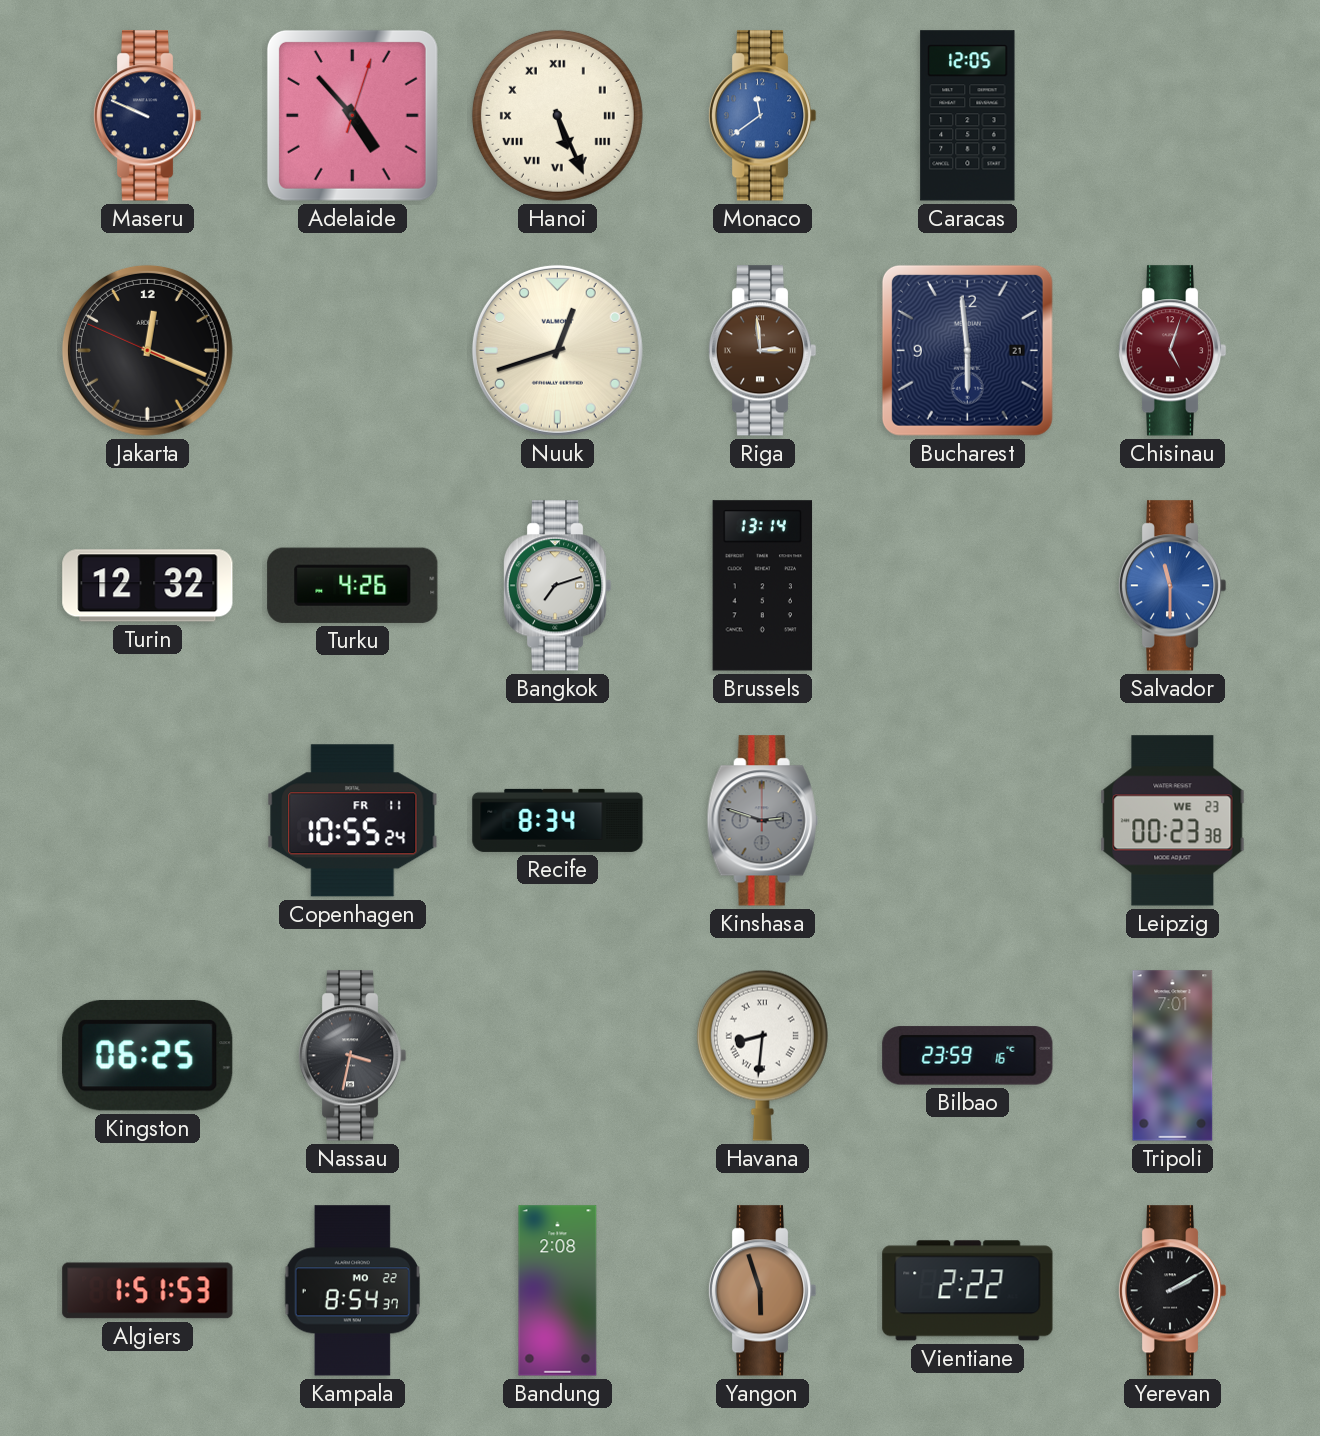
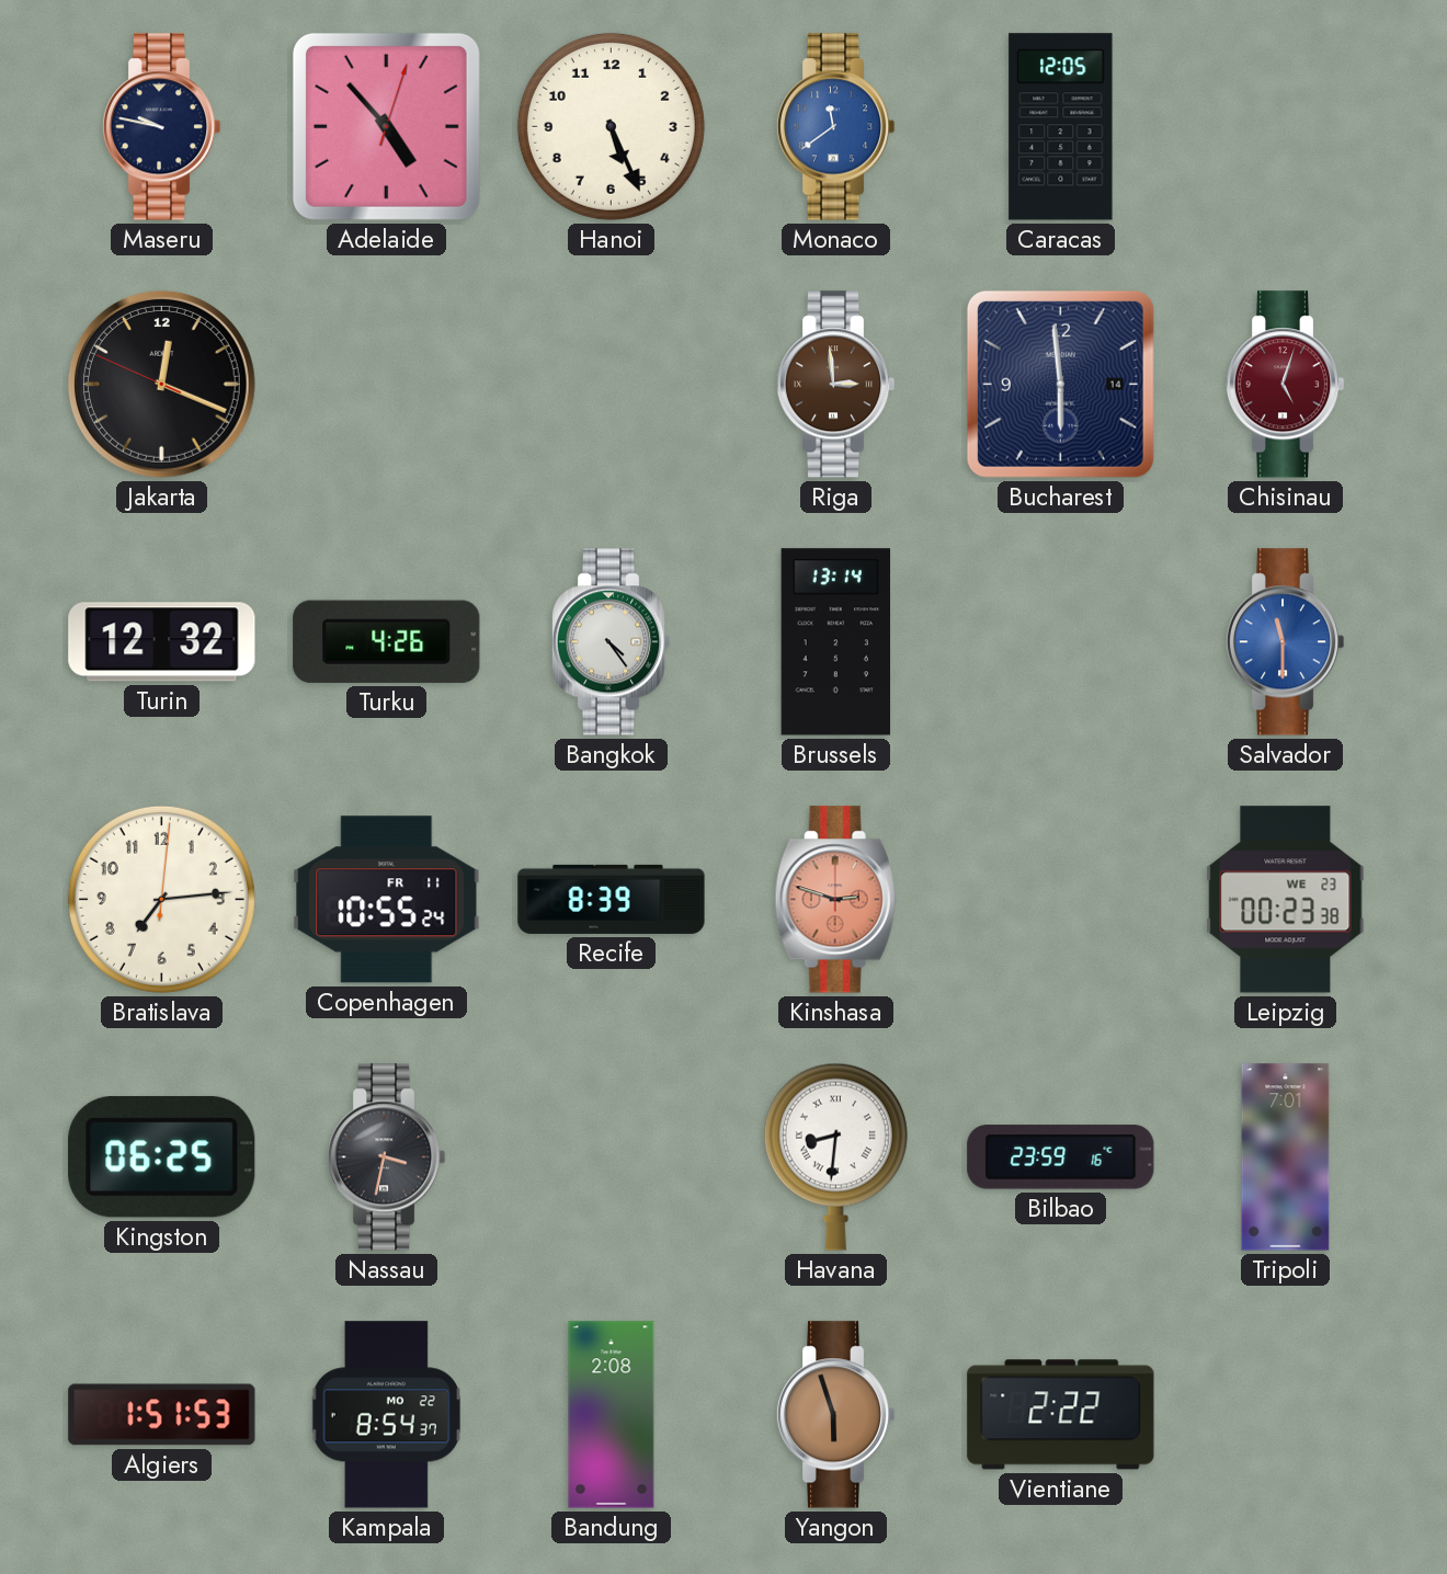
Maseru: 9:49 -> 9:47
Hanoi numerals: Roman -> Arabic
Nuuk: 12:42 -> none
Bucharest date: 21 -> 14
Bangkok: 7:12 -> 4:24
Bratislava: none -> 7:14
Recife: 8:34 -> 8:39
Kinshasa dial: grey -> salmon
Yerevan: 2:10 -> none
